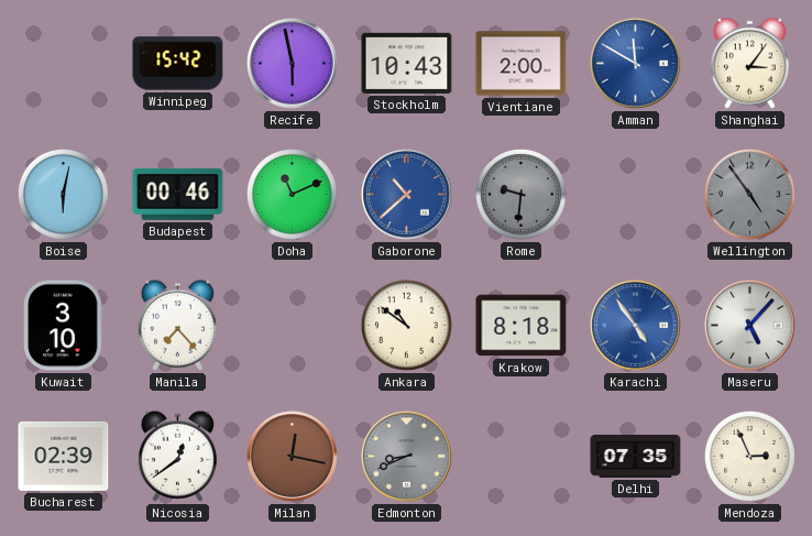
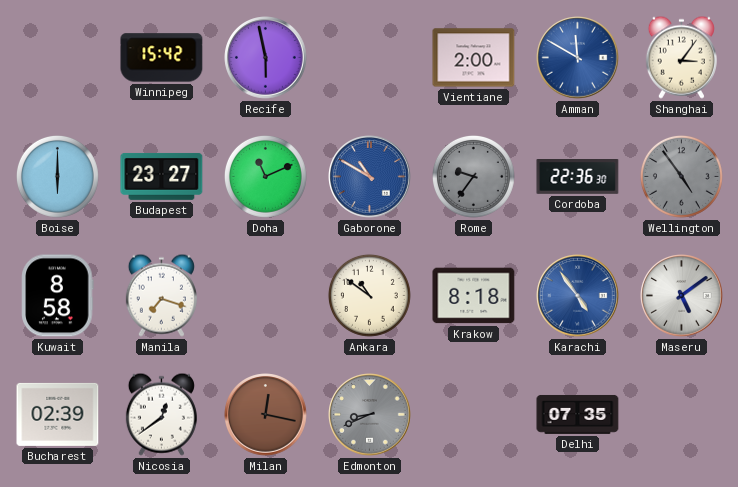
Stockholm: 10:43 -> none
Boise: 6:02 -> 6:00
Budapest: 00:46 -> 23:27
Gaborone: 10:38 -> 10:50
Rome: 9:31 -> 9:36
Cordoba: none -> 22:36
Kuwait: 3:10 -> 8:58
Manila: 7:23 -> 7:18
Maseru: 5:07 -> 5:09
Mendoza: 2:56 -> none
